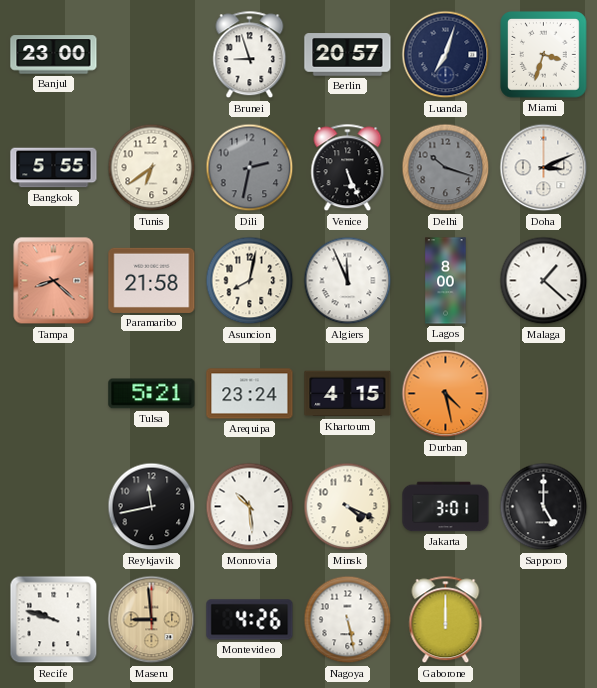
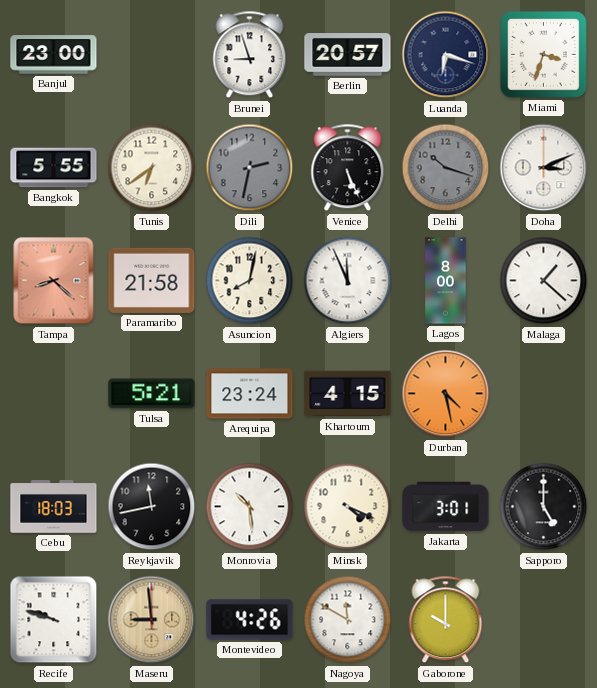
Luanda: 7:03 -> 6:18
Cebu: none -> 18:03
Nagoya: 5:28 -> 11:50
Gaborone: 12:00 -> 10:00
